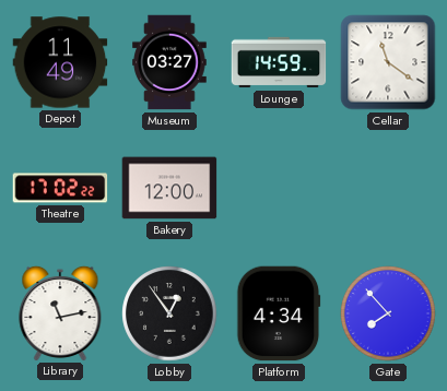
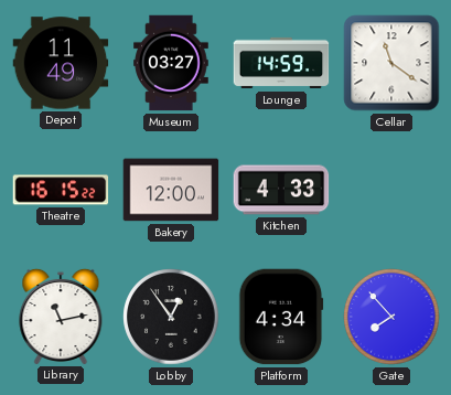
Theatre: 17:02 -> 16:15
Kitchen: none -> 4:33
